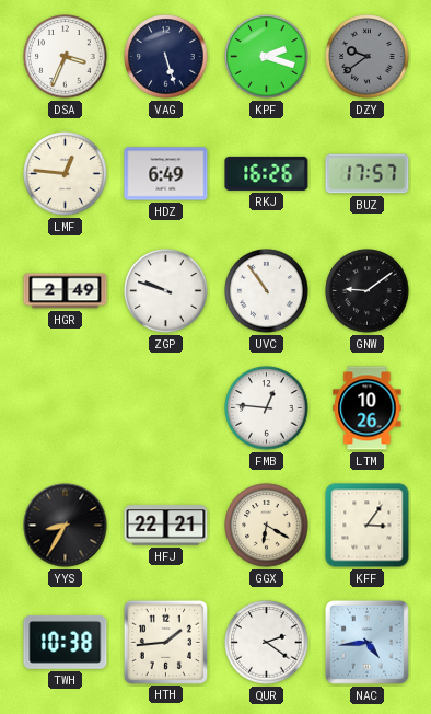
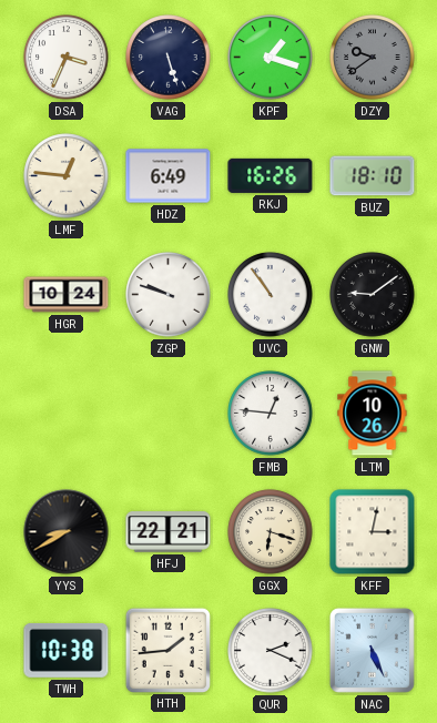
KPF: 2:18 -> 1:18
BUZ: 17:57 -> 18:10
HGR: 2:49 -> 10:24
YYS: 8:35 -> 8:40
GGX: 6:20 -> 6:18
KFF: 3:06 -> 3:02
QUR: 2:21 -> 2:19
NAC: 4:44 -> 5:26
